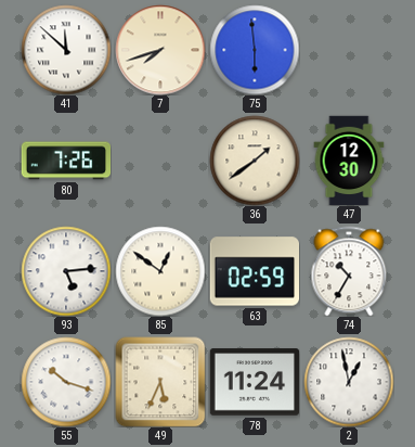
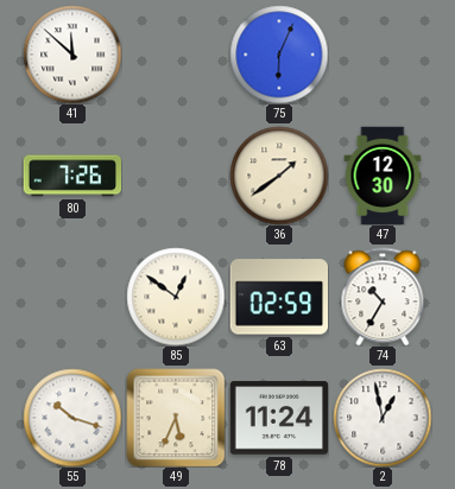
7: 7:42 -> none
75: 5:59 -> 6:04
93: 5:14 -> none
